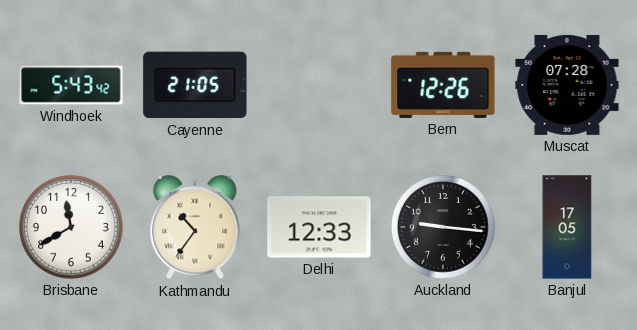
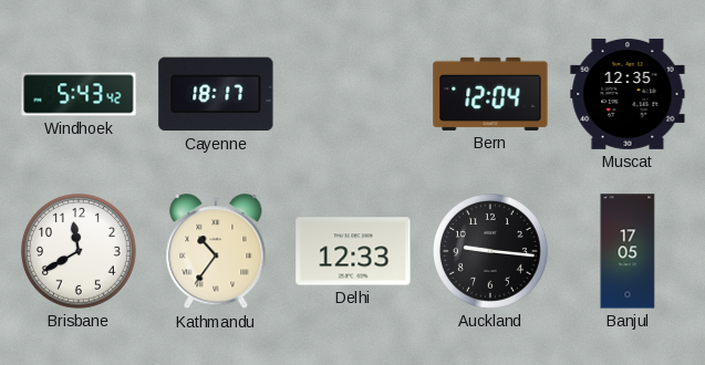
Cayenne: 21:05 -> 18:17
Bern: 12:26 -> 12:04
Muscat: 07:28 -> 12:35
